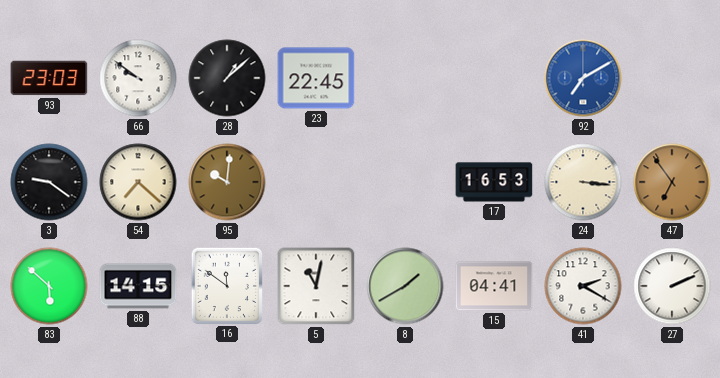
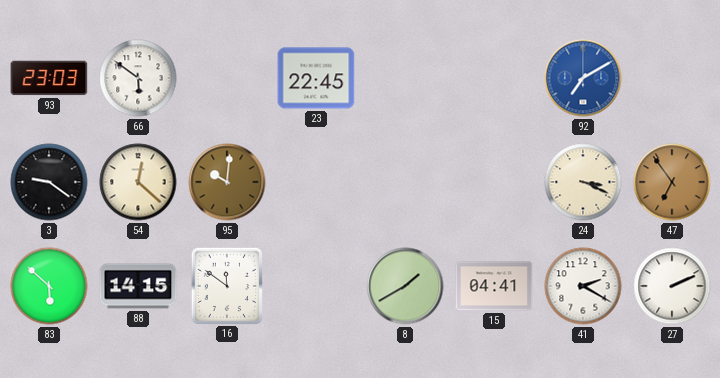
66: 9:51 -> 5:51
28: 1:08 -> none
54: 7:22 -> 12:22
17: 16:53 -> none
24: 3:16 -> 3:19
5: 11:02 -> none
